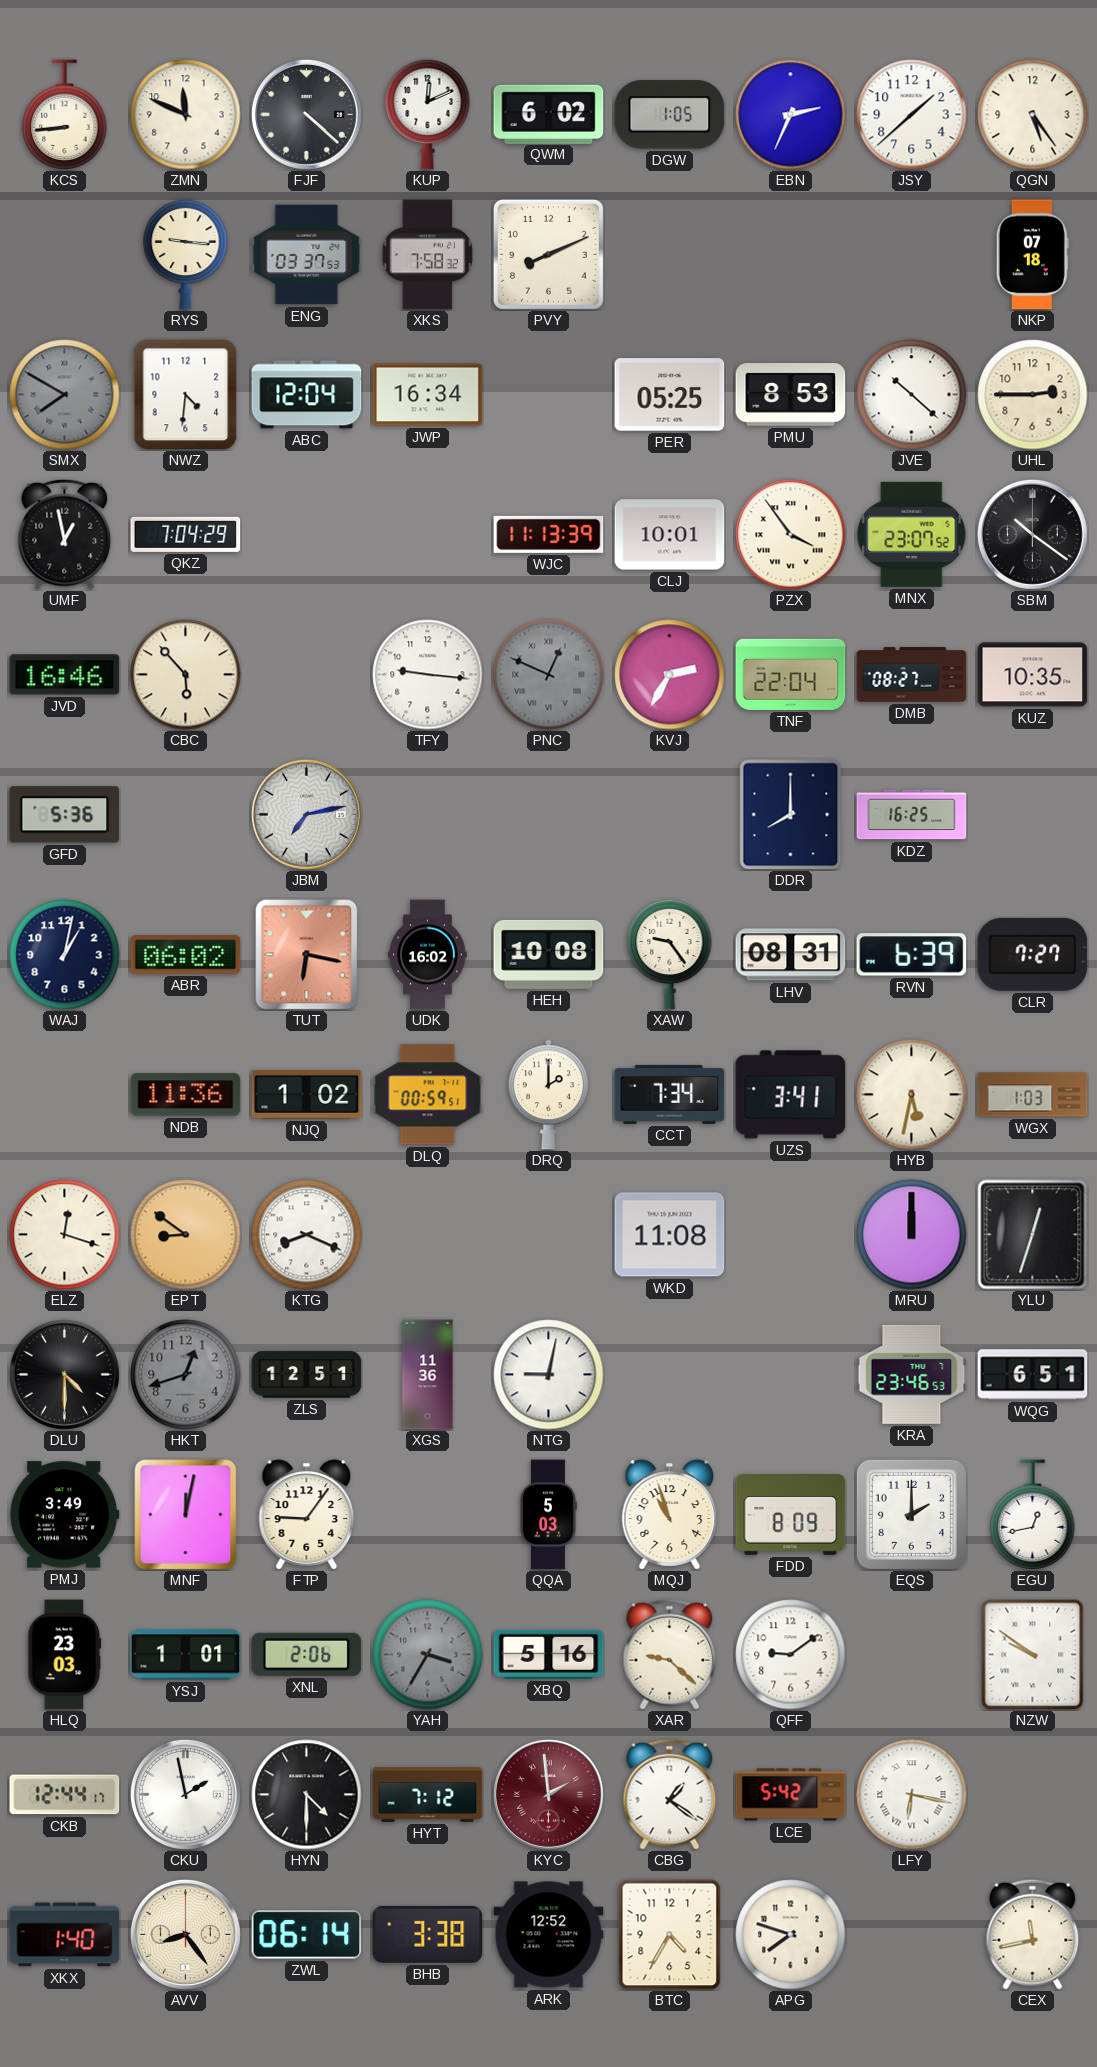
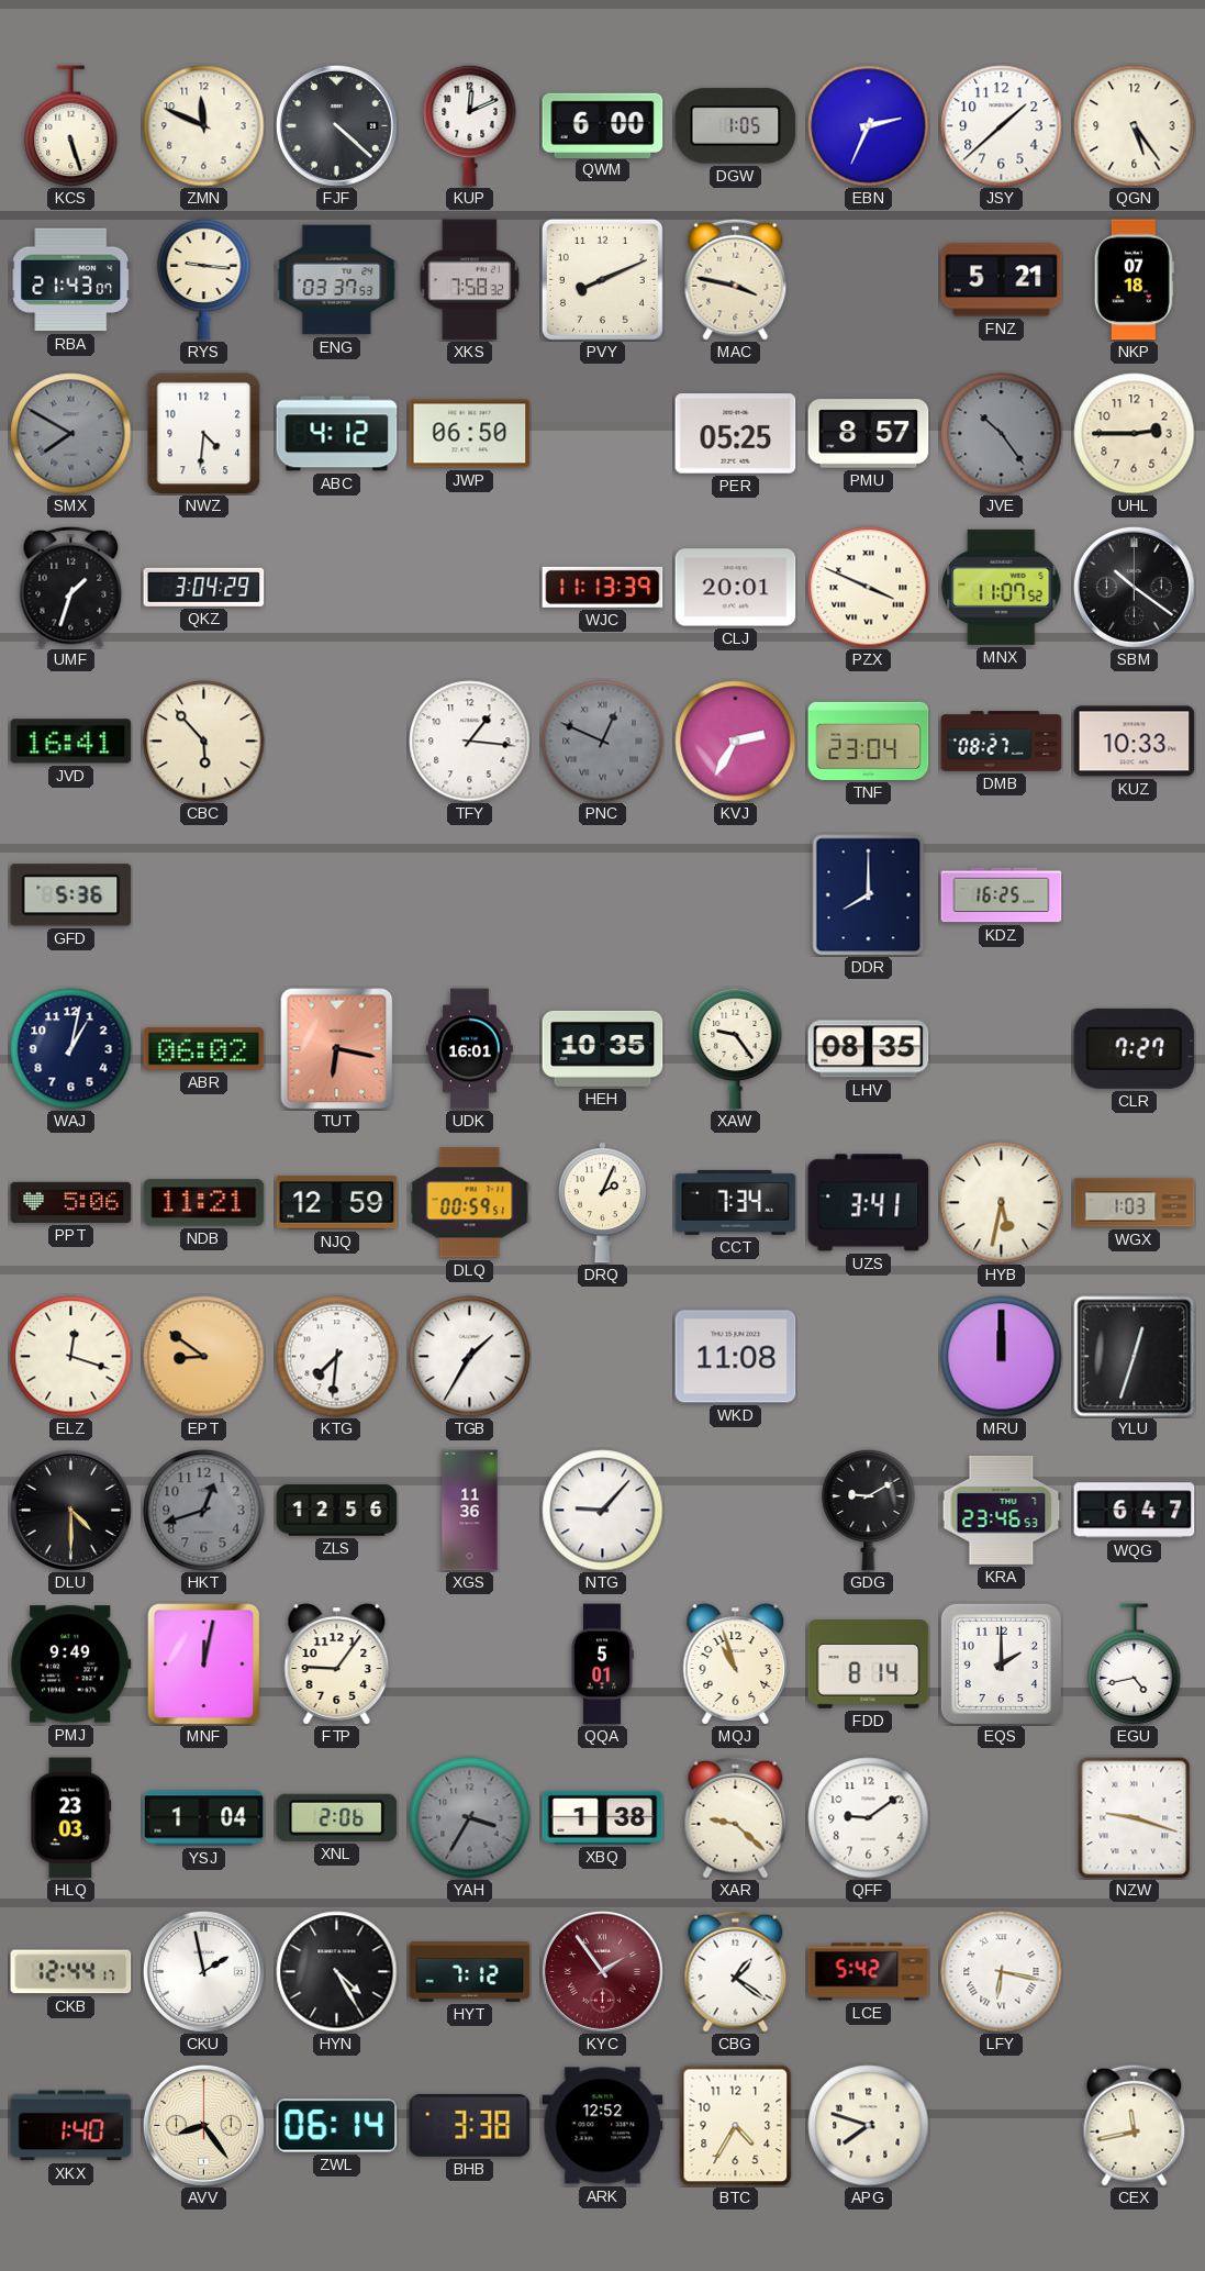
KCS: 8:44 -> 5:27
QWM: 6:02 -> 6:00
RBA: none -> 21:43
MAC: none -> 3:47
FNZ: none -> 5:21
ABC: 12:04 -> 4:12
JWP: 16:34 -> 06:50
PMU: 8:53 -> 8:57
JVE: 10:22 -> 10:24
JVE dial: white -> grey
UMF: 12:58 -> 1:33
QKZ: 7:04 -> 3:04
CLJ: 10:01 -> 20:01
PZX: 3:54 -> 3:49
MNX: 23:07 -> 11:07
JVD: 16:46 -> 16:41
TFY: 9:16 -> 1:16
TNF: 22:04 -> 23:04
KUZ: 10:35 -> 10:33
JBM: 7:13 -> none
UDK: 16:02 -> 16:01
HEH: 10:08 -> 10:35
LHV: 08:31 -> 08:35
RVN: 6:39 -> none
PPT: none -> 5:06
NDB: 11:36 -> 11:21
NJQ: 1:02 -> 12:59
DRQ: 2:00 -> 2:04
KTG: 8:19 -> 7:31
TGB: none -> 1:35
ZLS: 12:51 -> 12:56
NTG: 9:02 -> 9:07
GDG: none -> 9:10
WQG: 6:51 -> 6:47
PMJ: 3:49 -> 9:49
QQA: 5:03 -> 5:01
FDD: 8:09 -> 8:14
EGU: 12:43 -> 4:43
YSJ: 1:01 -> 1:04
XBQ: 5:16 -> 1:38
NZW: 9:51 -> 9:18
HYN: 4:30 -> 4:25
KYC: 1:59 -> 1:54
